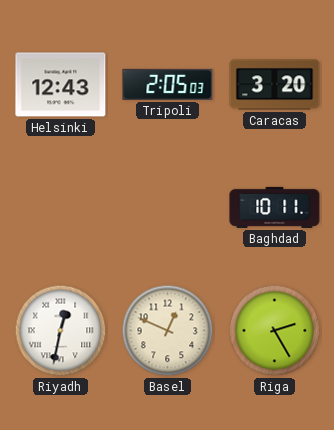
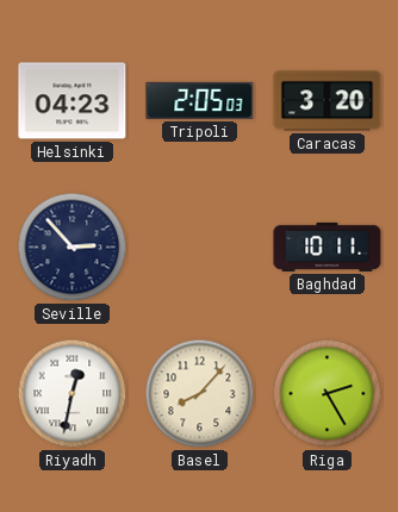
Helsinki: 12:43 -> 04:23
Seville: none -> 2:53
Basel: 12:49 -> 8:07
